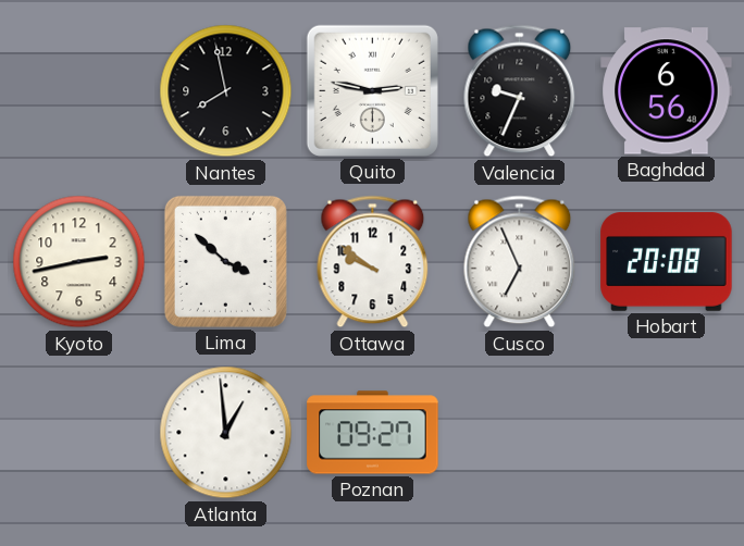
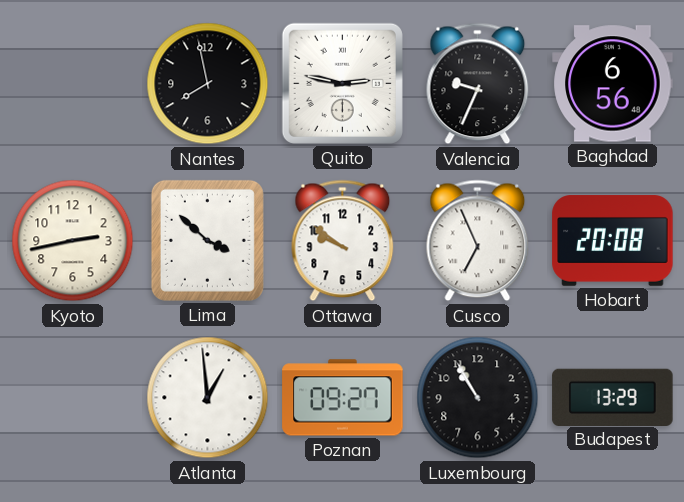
Luxembourg: none -> 10:55
Budapest: none -> 13:29
